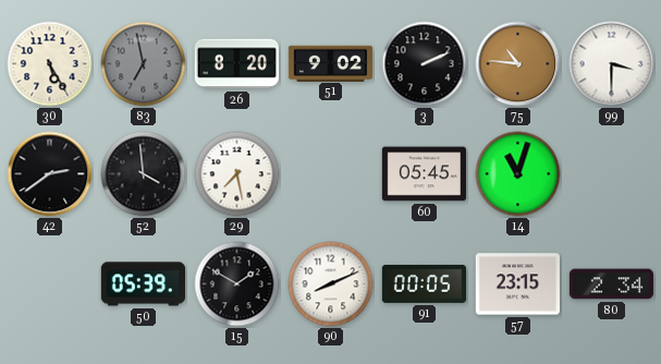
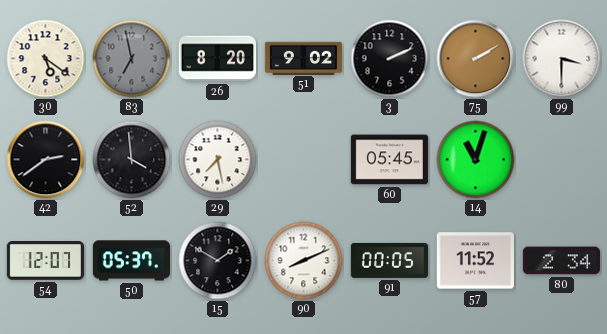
30: 5:25 -> 5:21
75: 10:46 -> 2:10
54: none -> 12:07
50: 05:39 -> 05:37
57: 23:15 -> 11:52
